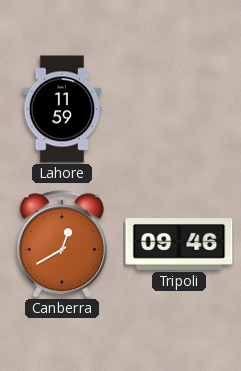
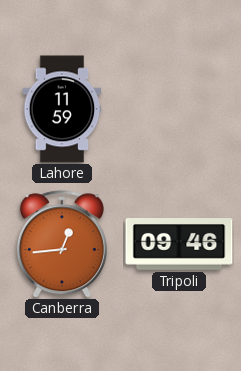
Canberra: 12:40 -> 12:44
